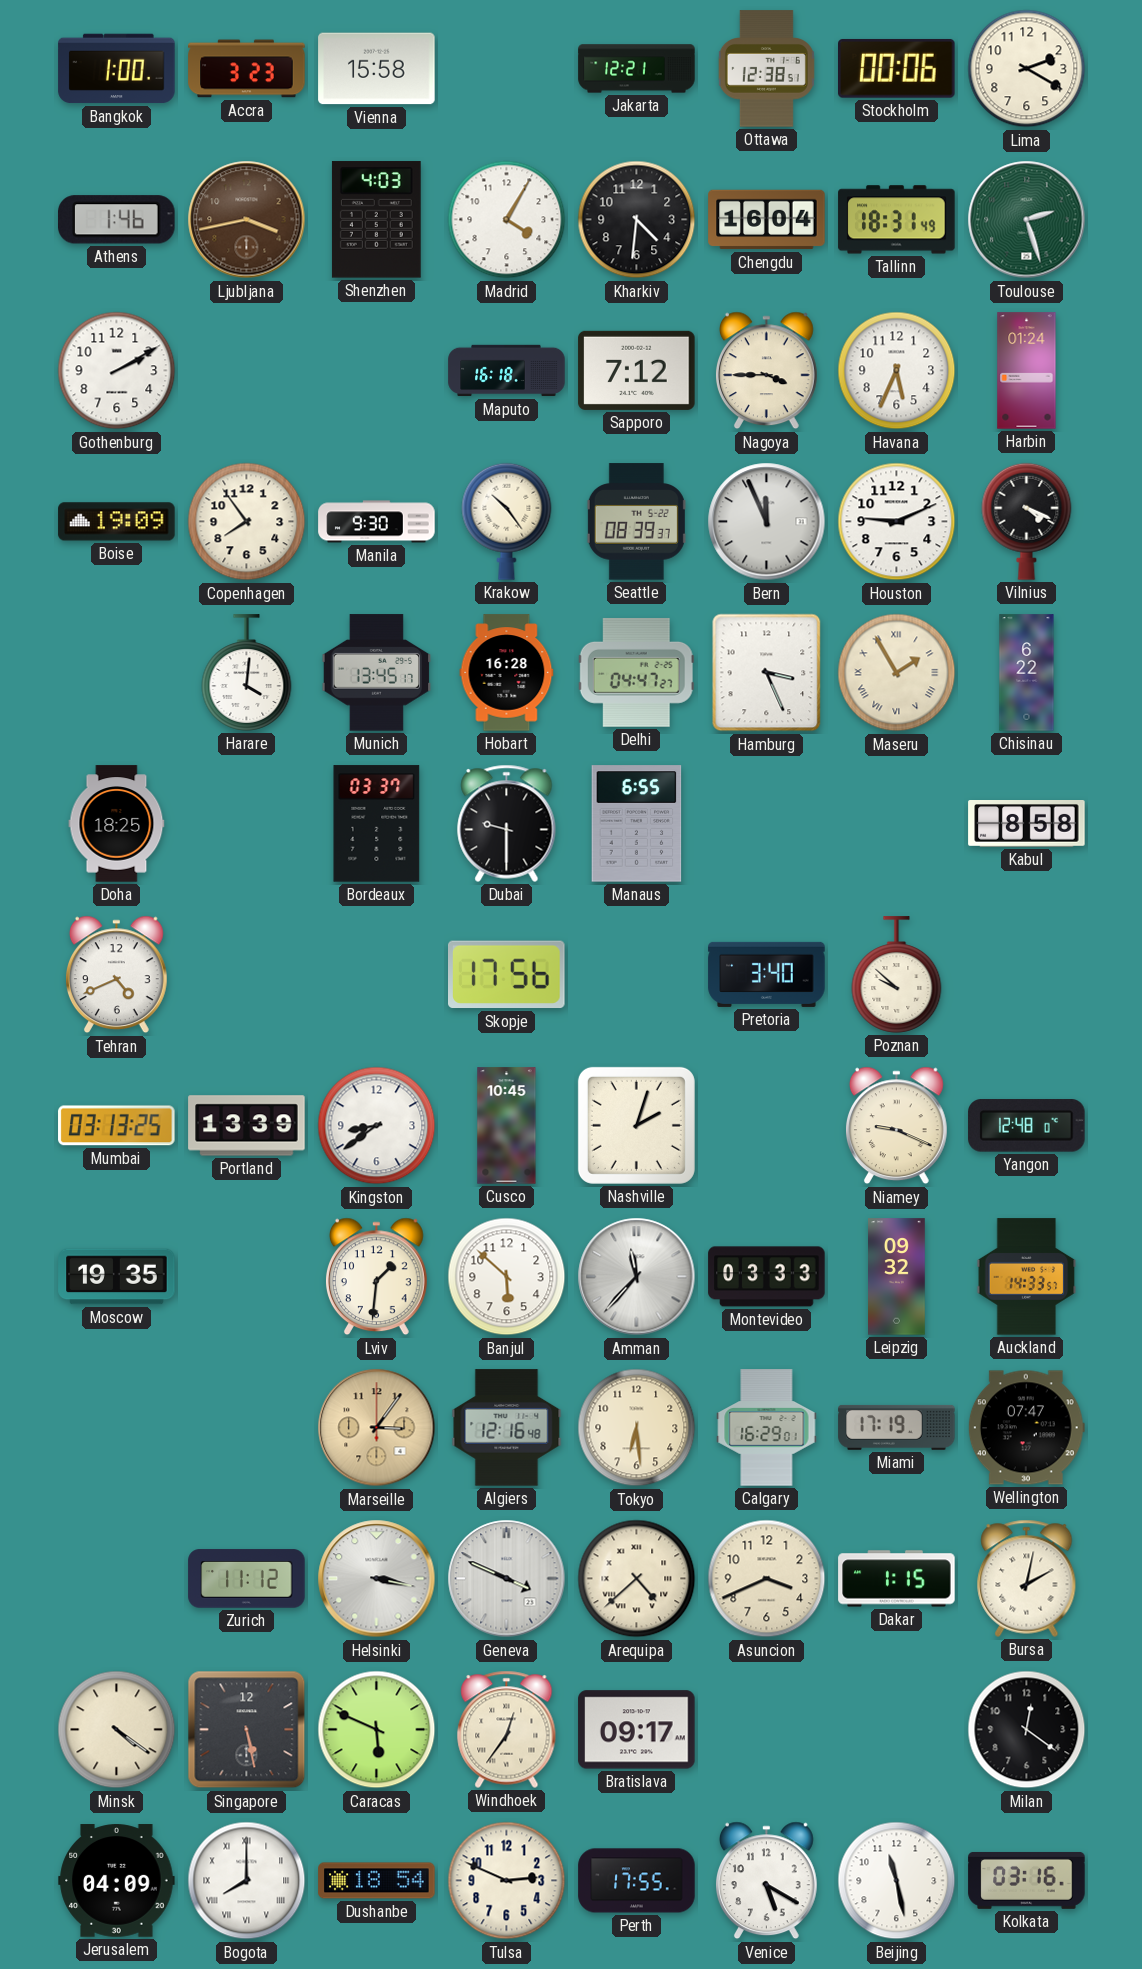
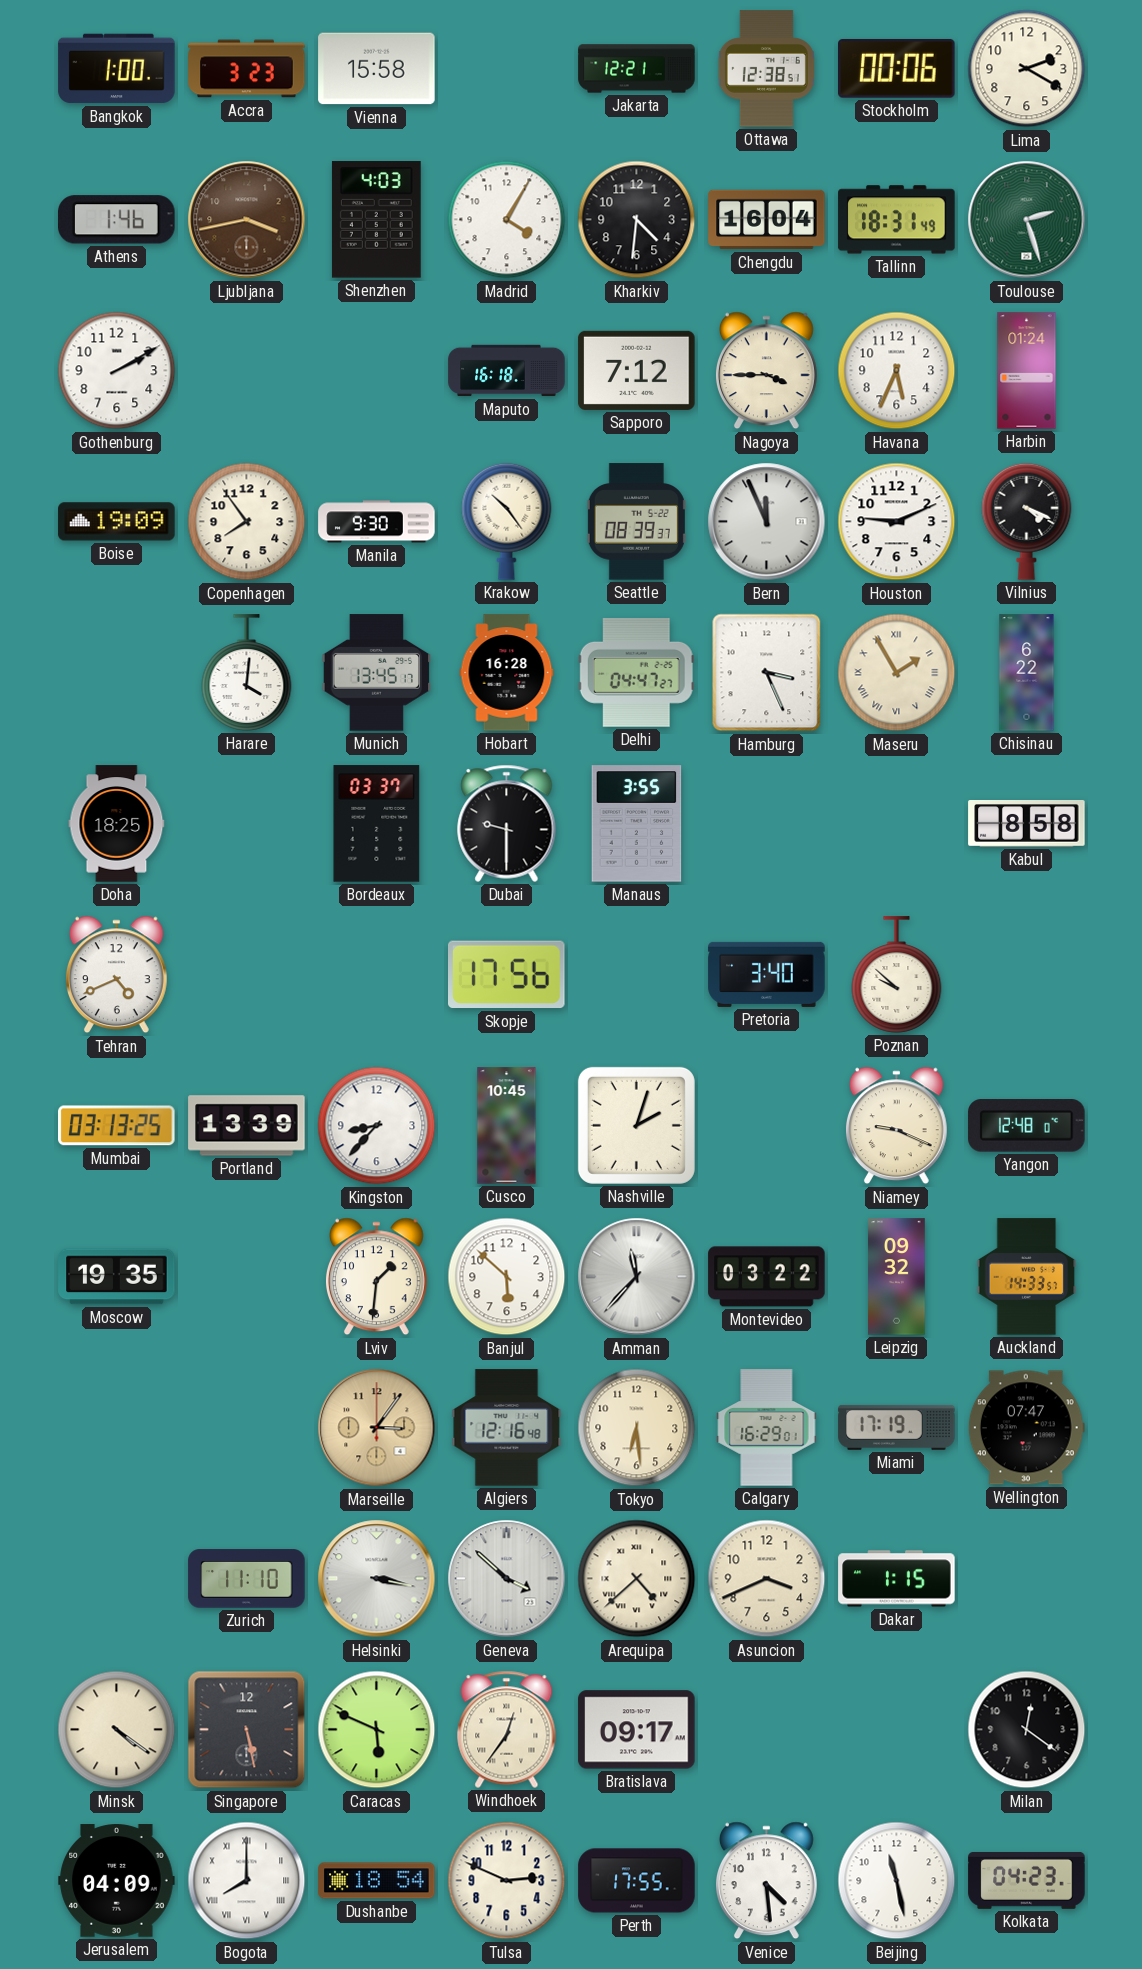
Manaus: 6:55 -> 3:55
Kingston: 8:39 -> 8:37
Montevideo: 03:33 -> 03:22
Zurich: 11:12 -> 11:10
Geneva: 3:49 -> 3:52
Bursa: 2:02 -> none
Venice: 5:20 -> 4:29
Kolkata: 03:16 -> 04:23
